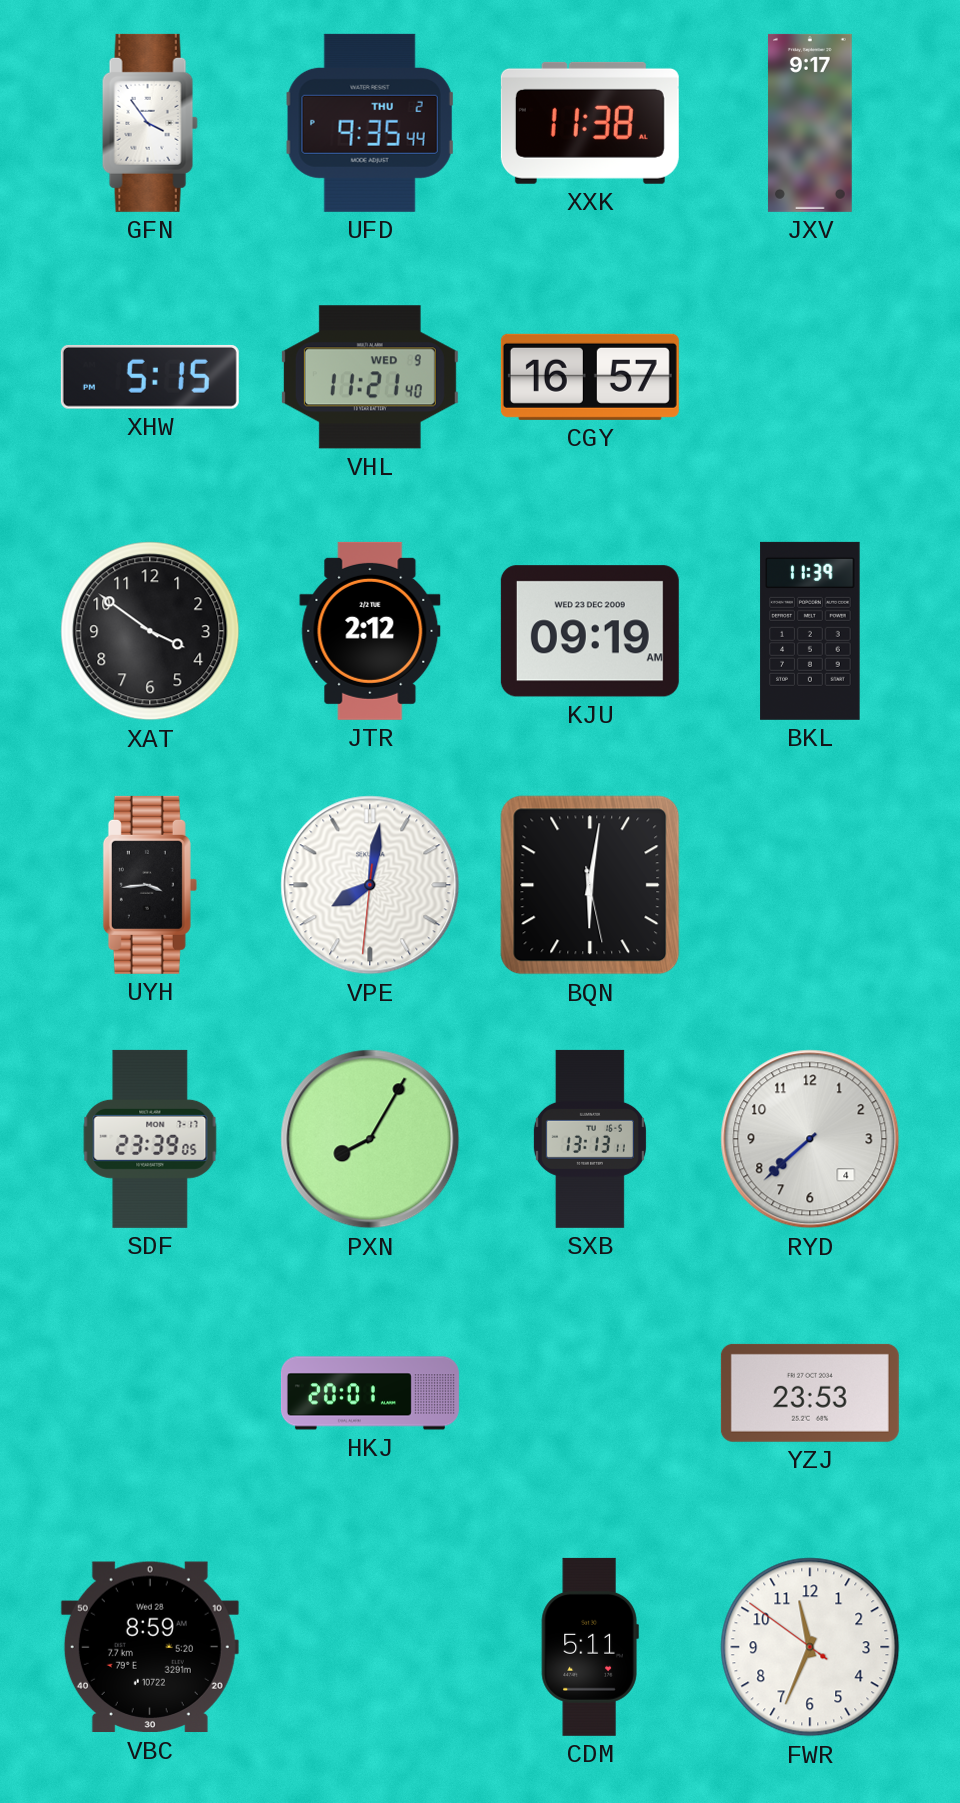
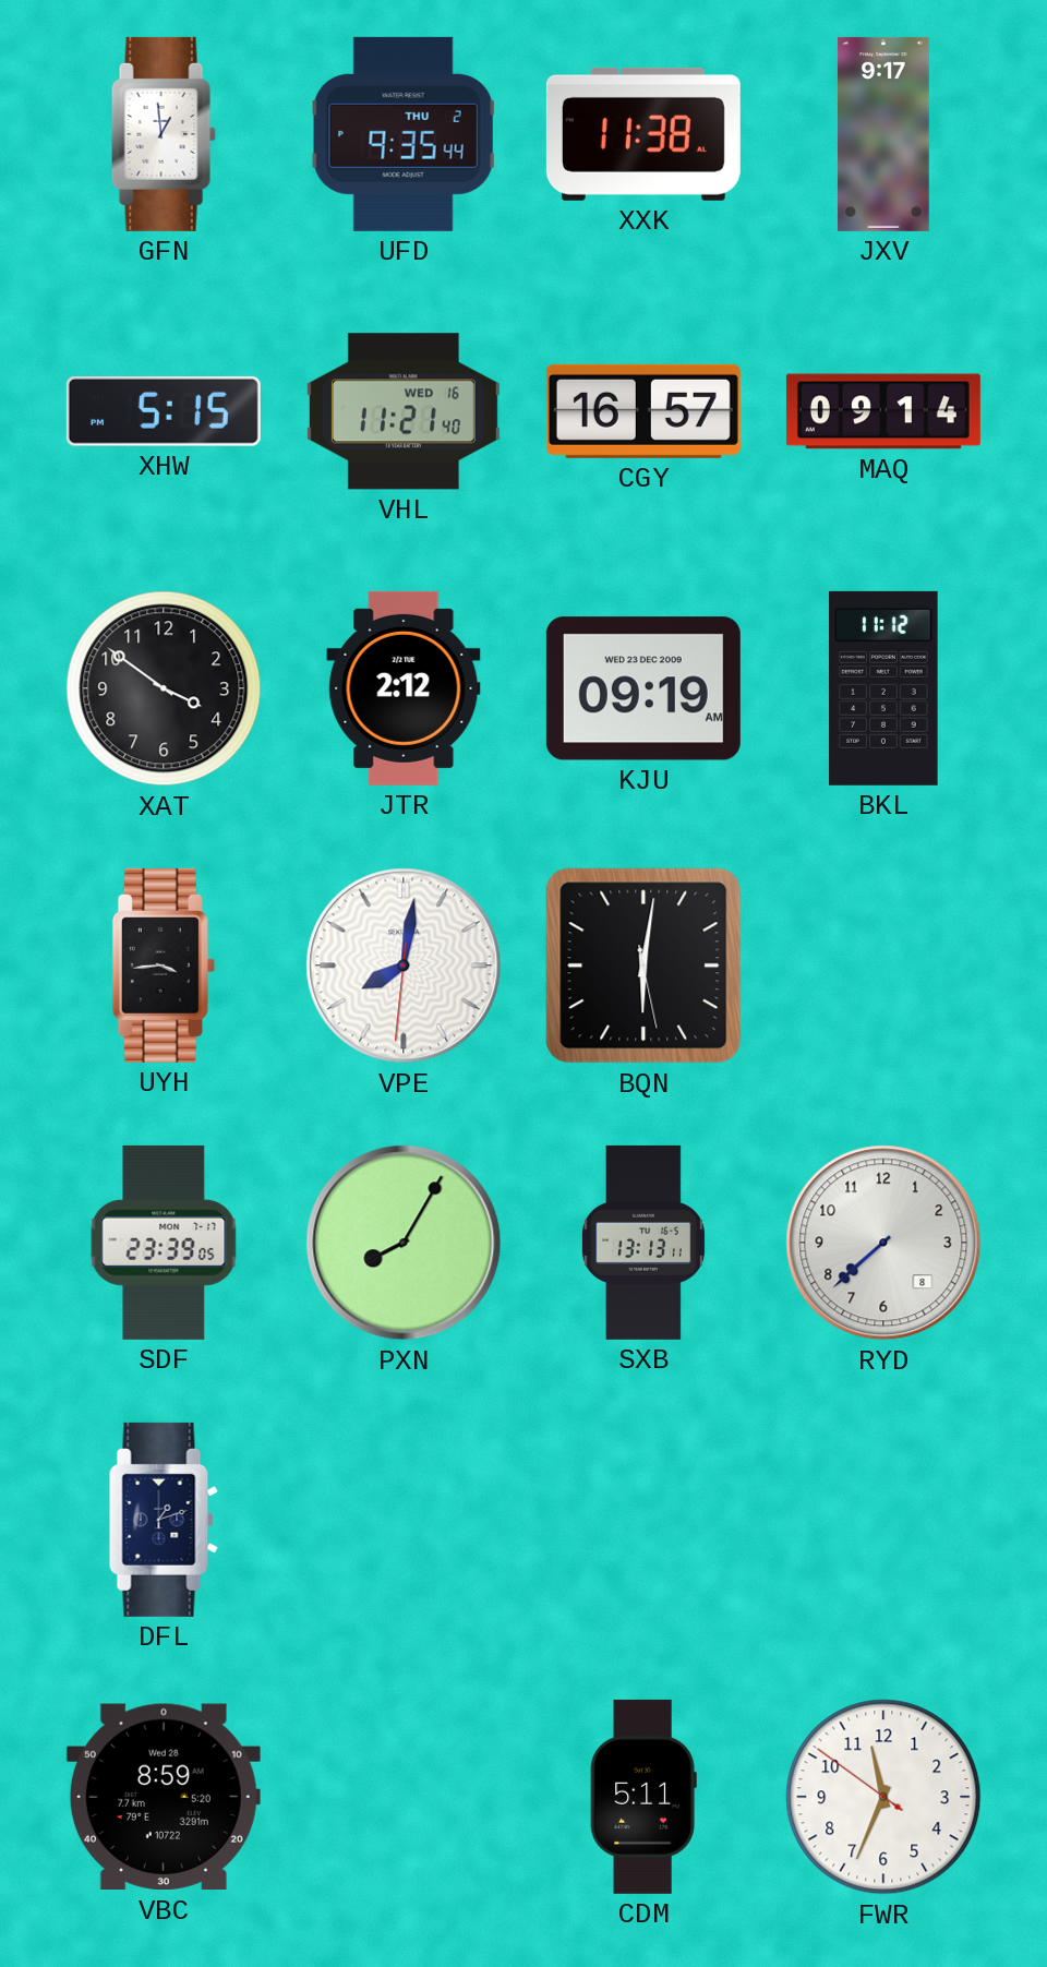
GFN: 3:54 -> 12:59
VHL date: WED 9 -> WED 16
MAQ: none -> 09:14
BKL: 11:39 -> 11:12
RYD date: 4 -> 8
DFL: none -> 1:12
HKJ: 20:01 -> none
YZJ: 23:53 -> none
